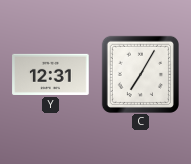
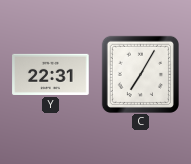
Y: 12:31 -> 22:31
